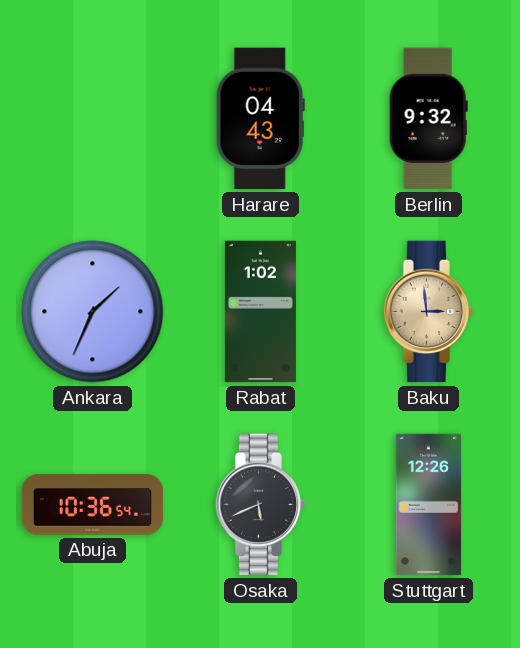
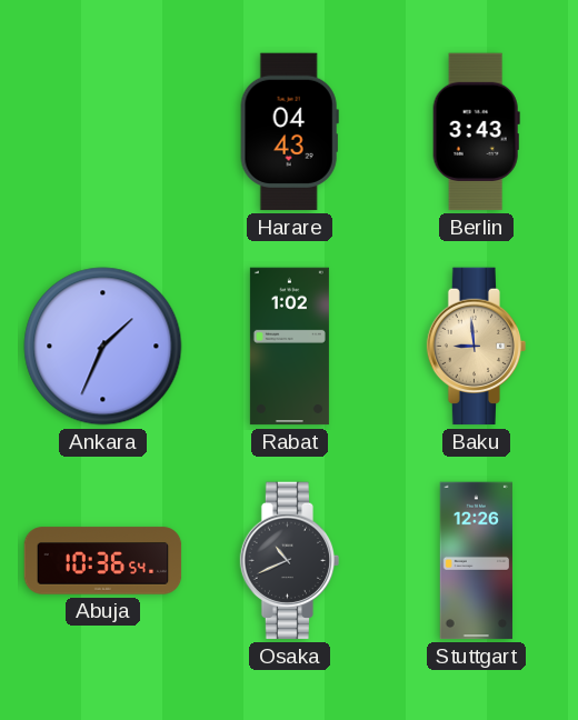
Berlin: 9:32 -> 3:43
Baku: 2:59 -> 8:59
Osaka: 5:41 -> 10:41
